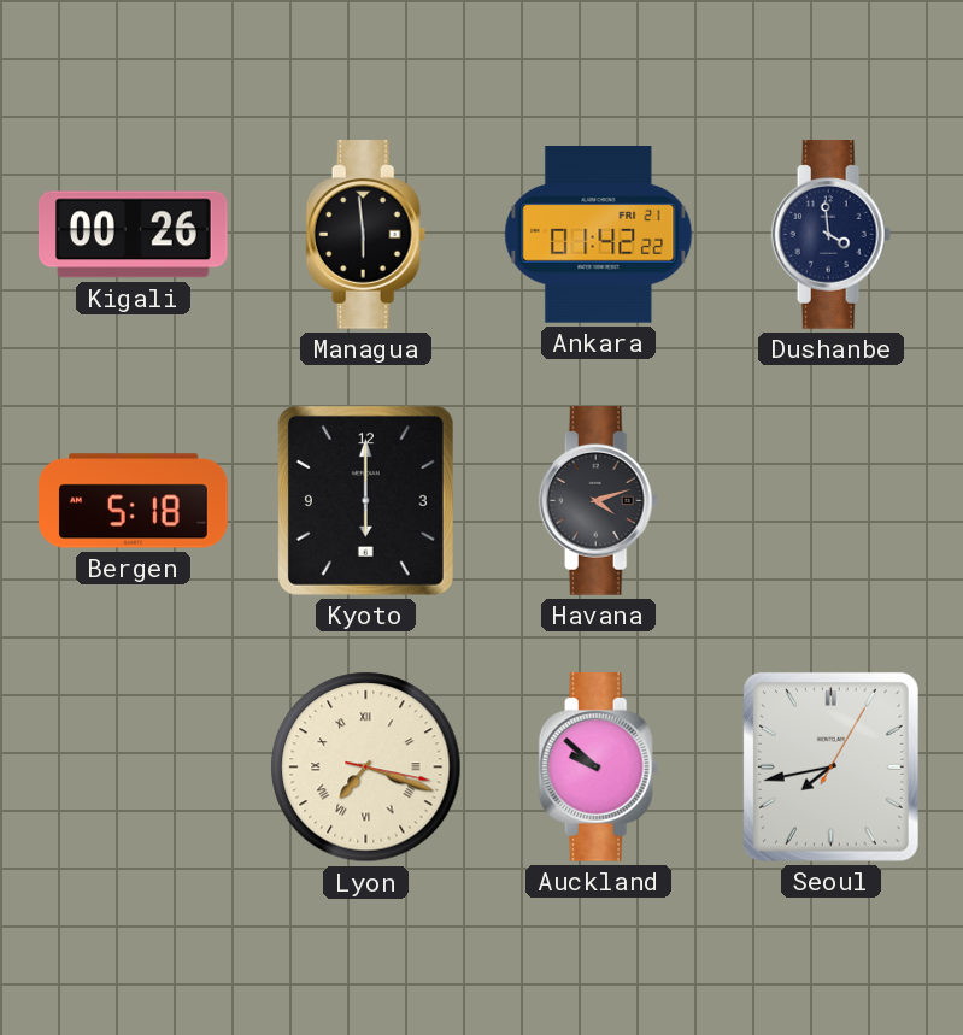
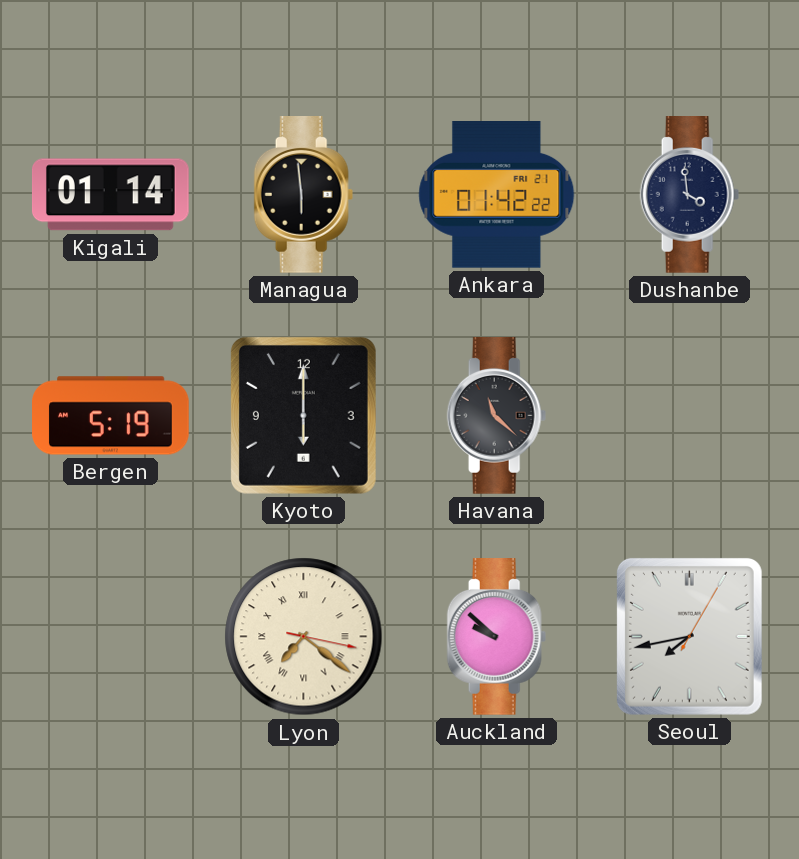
Kigali: 00:26 -> 01:14
Bergen: 5:18 -> 5:19
Havana: 4:12 -> 11:22
Lyon: 7:18 -> 7:21
